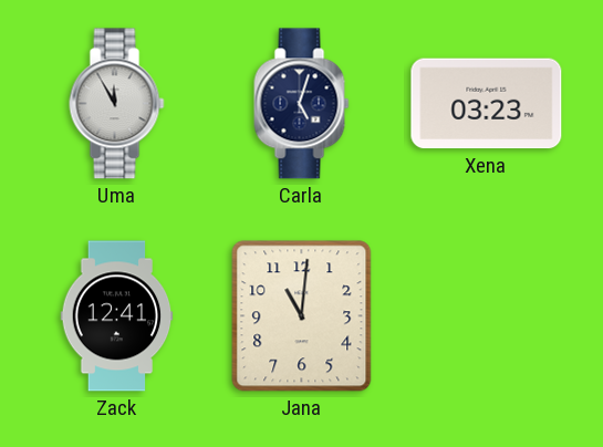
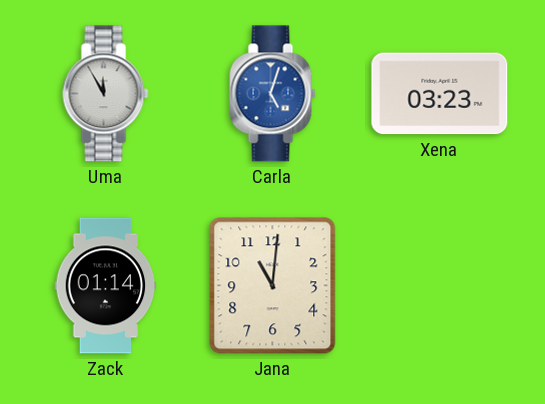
Carla dial: navy -> blue
Zack: 12:41 -> 01:14
